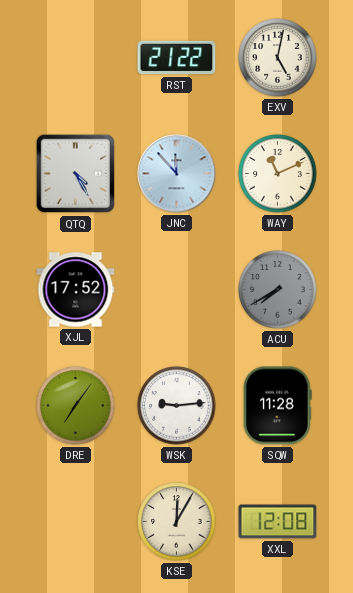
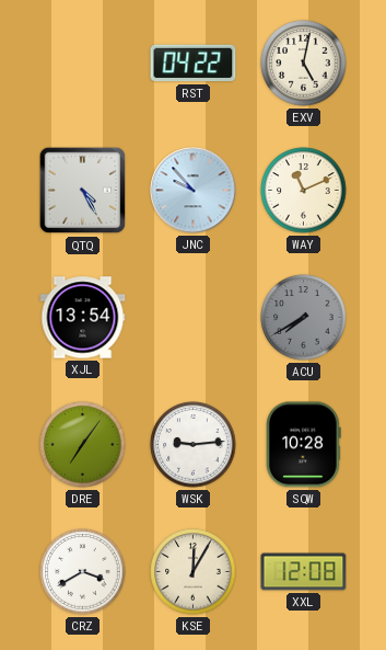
RST: 21:22 -> 04:22
JNC: 11:53 -> 9:53
XJL: 17:52 -> 13:54
SQW: 11:28 -> 10:28
CRZ: none -> 3:40
